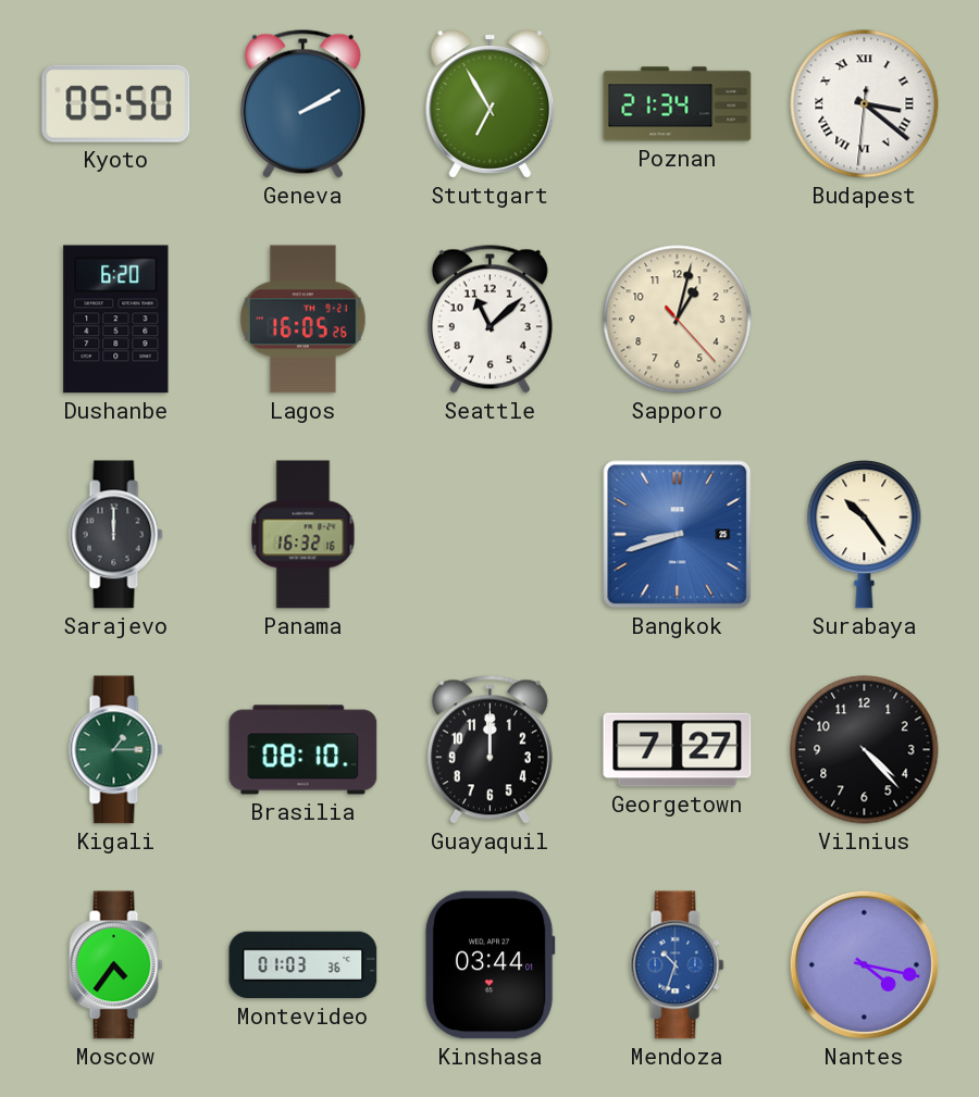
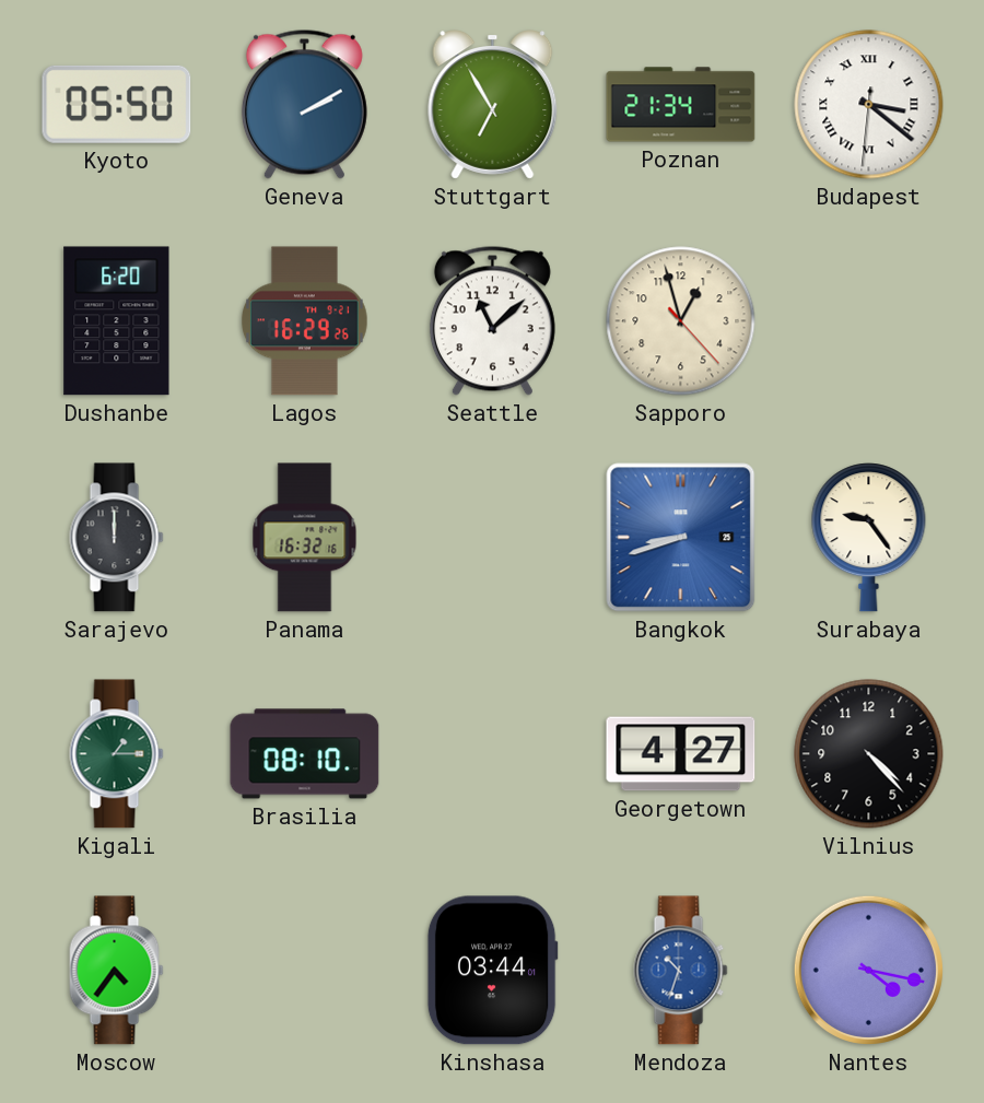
Lagos: 16:05 -> 16:29
Sapporo: 1:02 -> 12:57
Surabaya: 10:24 -> 9:24
Guayaquil: 12:00 -> none
Georgetown: 7:27 -> 4:27
Montevideo: 01:03 -> none
